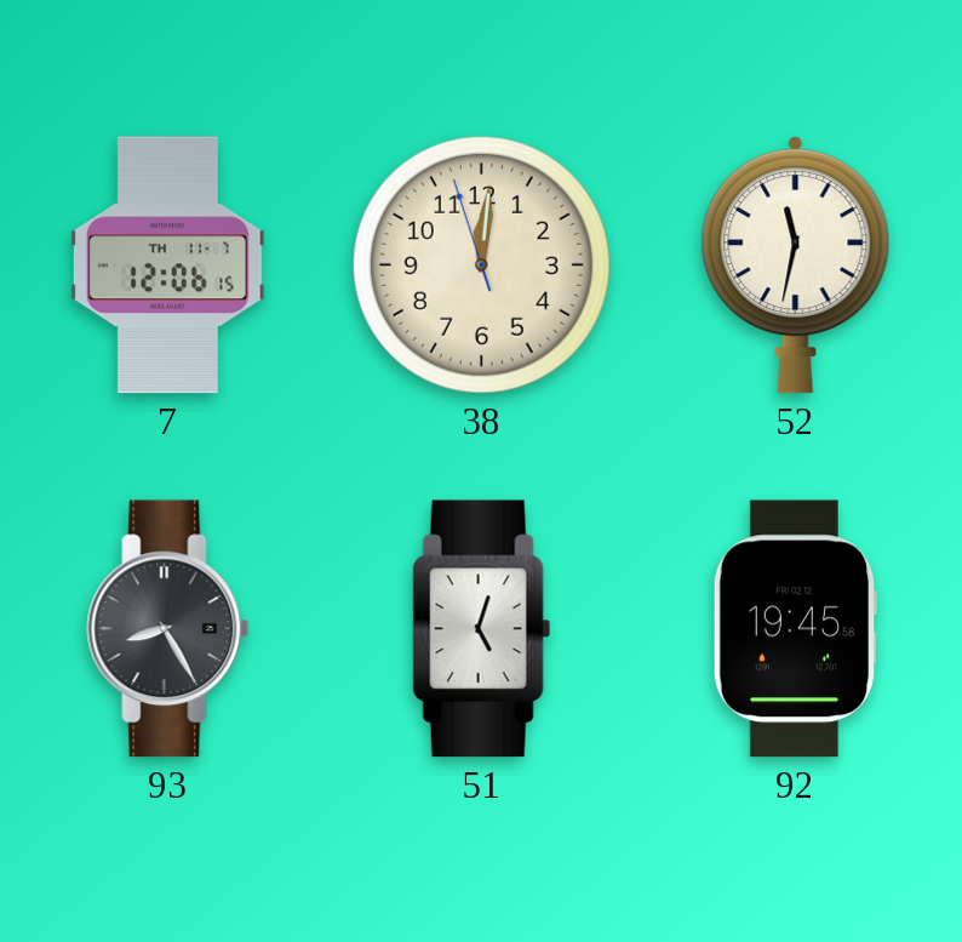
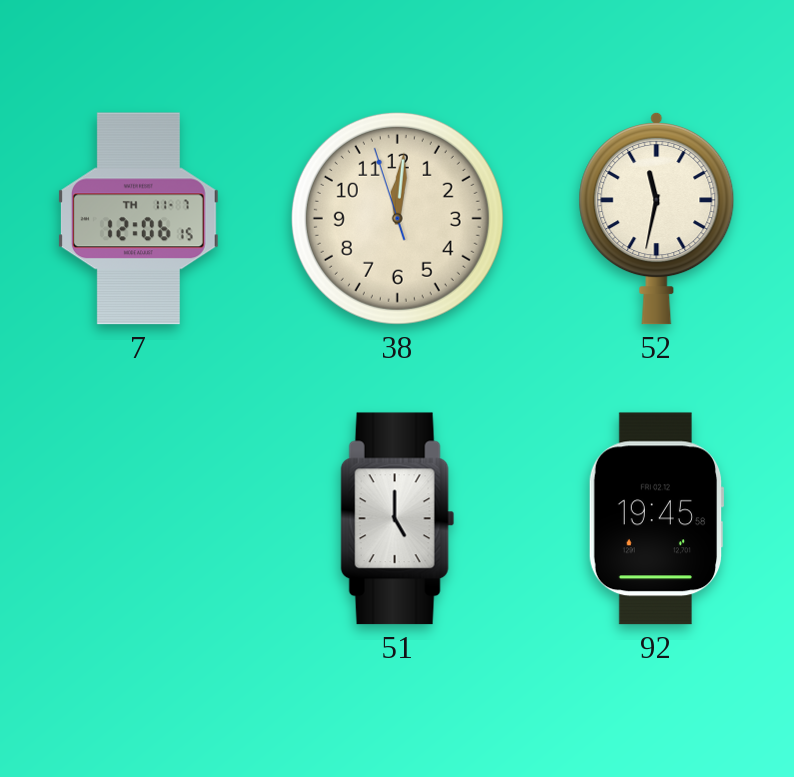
93: 8:25 -> none
51: 5:03 -> 5:00
